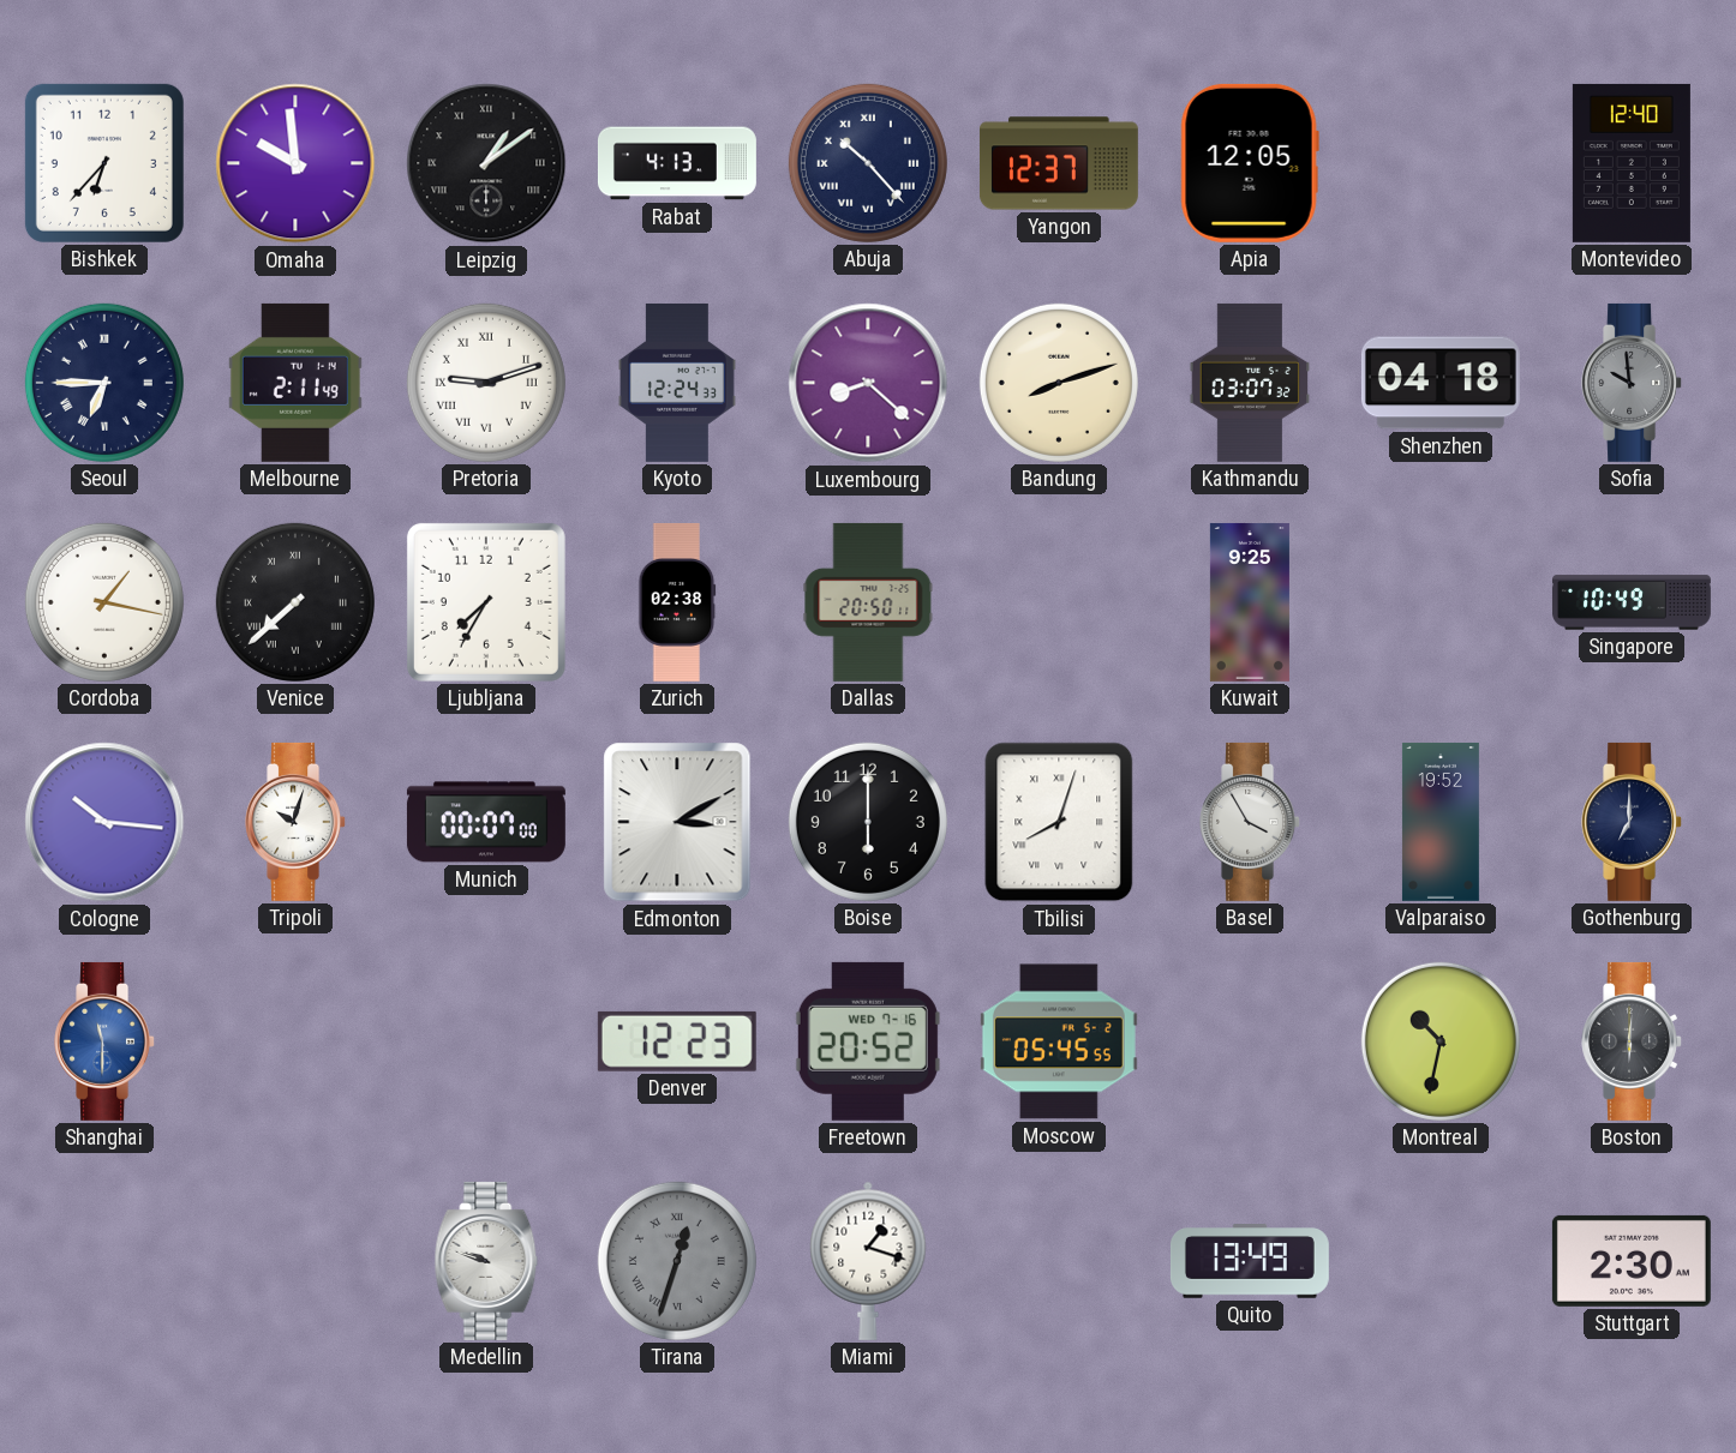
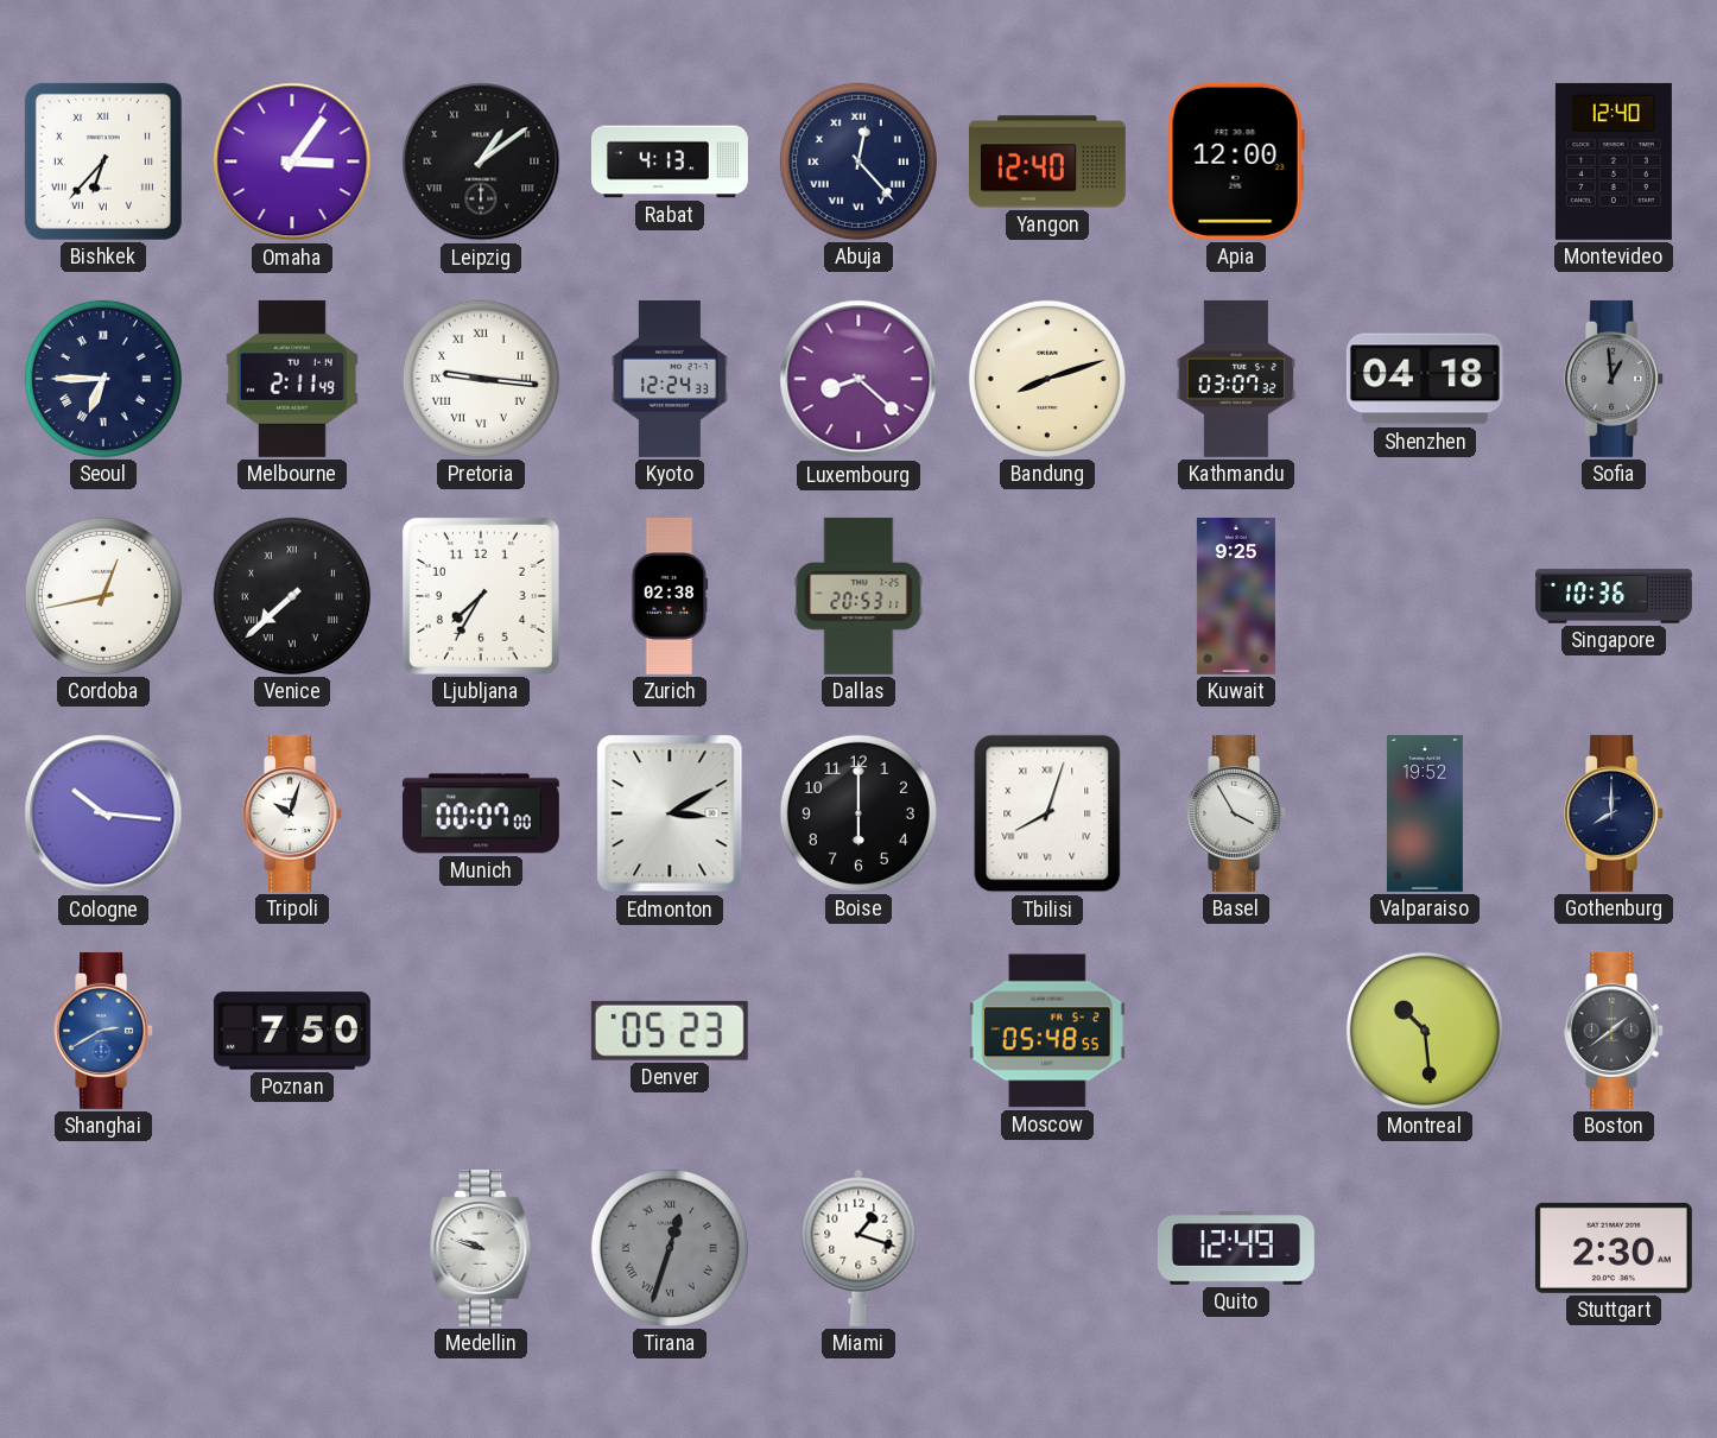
Bishkek numerals: Arabic -> Roman
Omaha: 9:59 -> 3:06
Abuja: 10:23 -> 12:23
Yangon: 12:37 -> 12:40
Apia: 12:05 -> 12:00
Pretoria: 9:12 -> 9:16
Sofia: 9:59 -> 12:59
Cordoba: 1:17 -> 12:43
Dallas: 20:50 -> 20:53
Singapore: 10:49 -> 10:36
Gothenburg: 7:00 -> 8:00
Shanghai: 11:30 -> 2:40
Poznan: none -> 7:50
Denver: 12:23 -> 05:23
Freetown: 20:52 -> none
Moscow: 05:45 -> 05:48
Montreal: 10:32 -> 10:29
Boston: 6:01 -> 1:39
Quito: 13:49 -> 12:49
